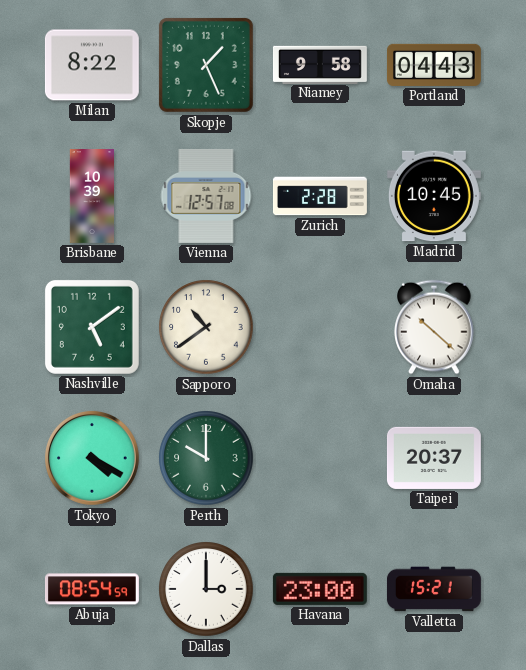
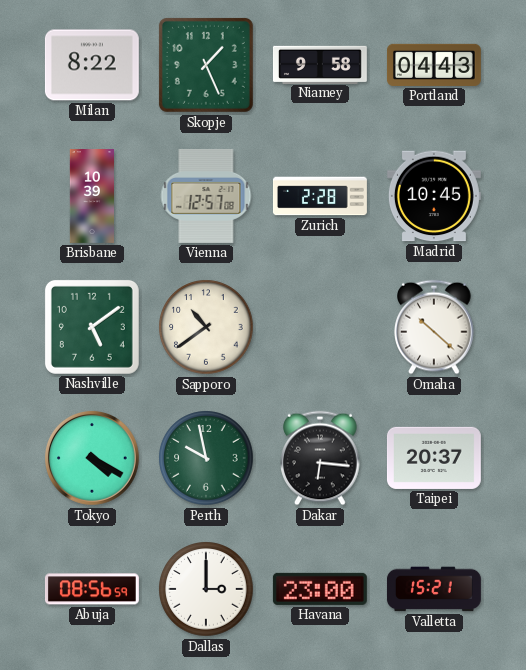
Perth: 10:00 -> 9:58
Dakar: none -> 6:16
Abuja: 08:54 -> 08:56
